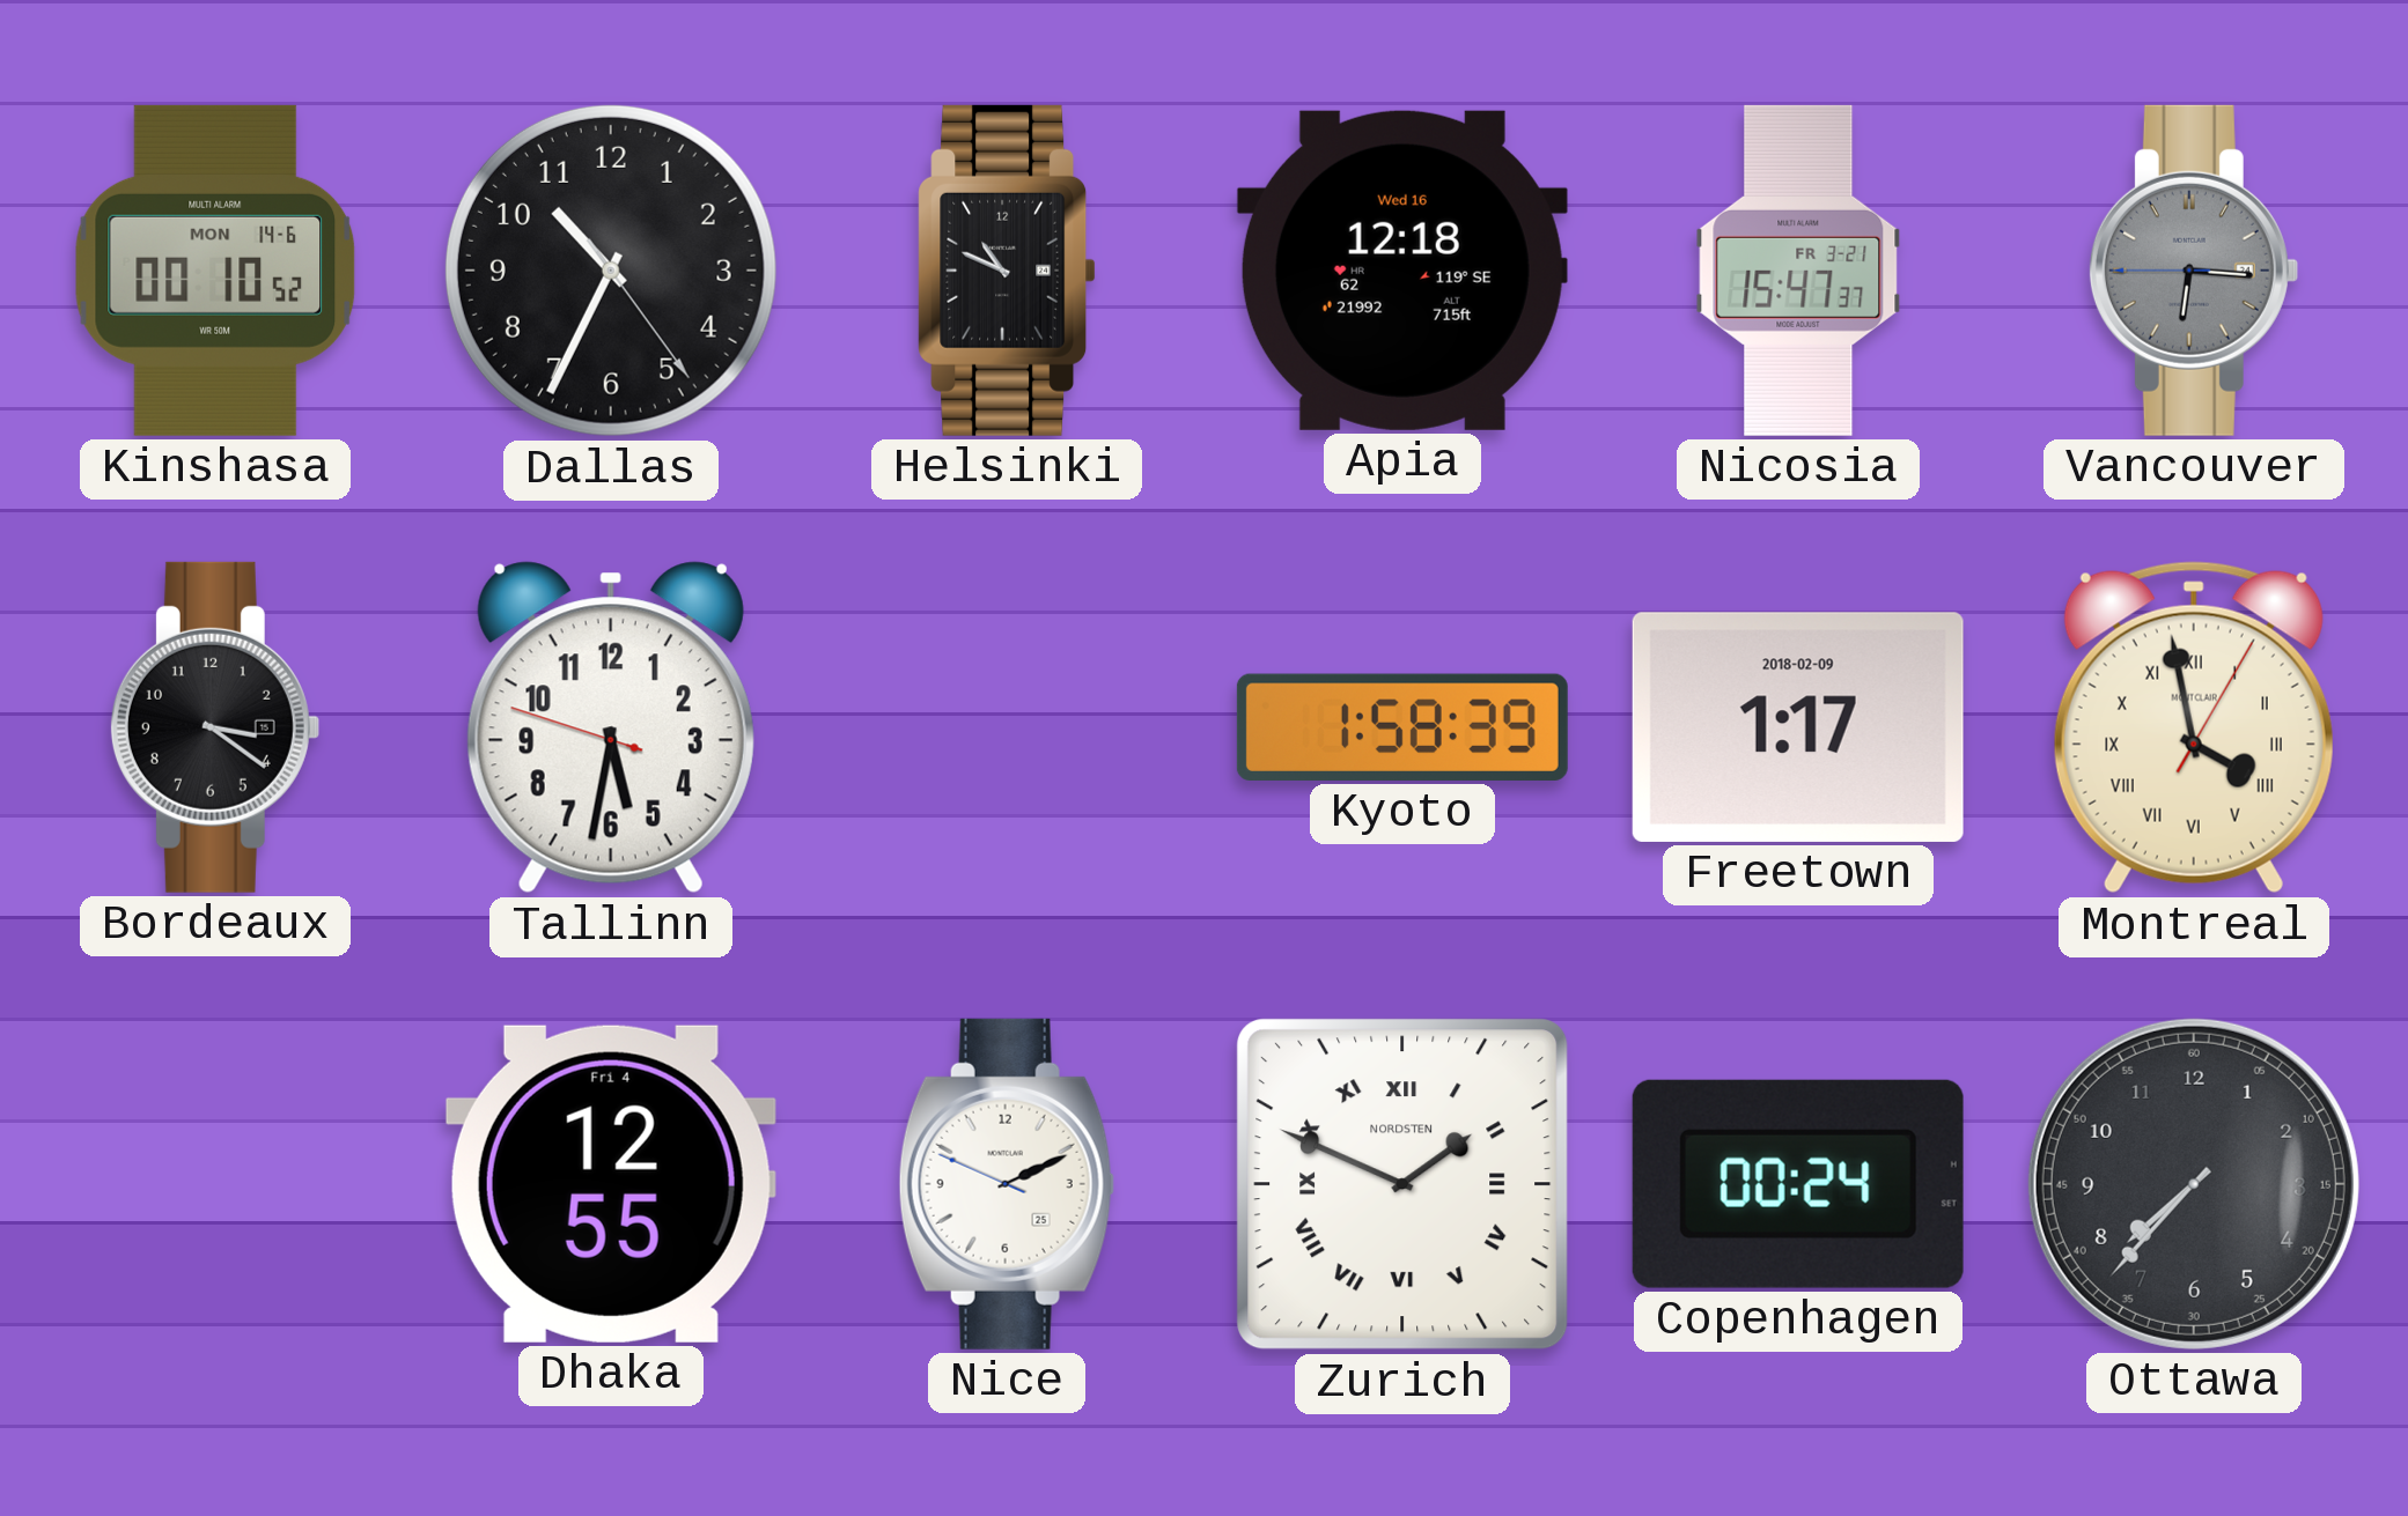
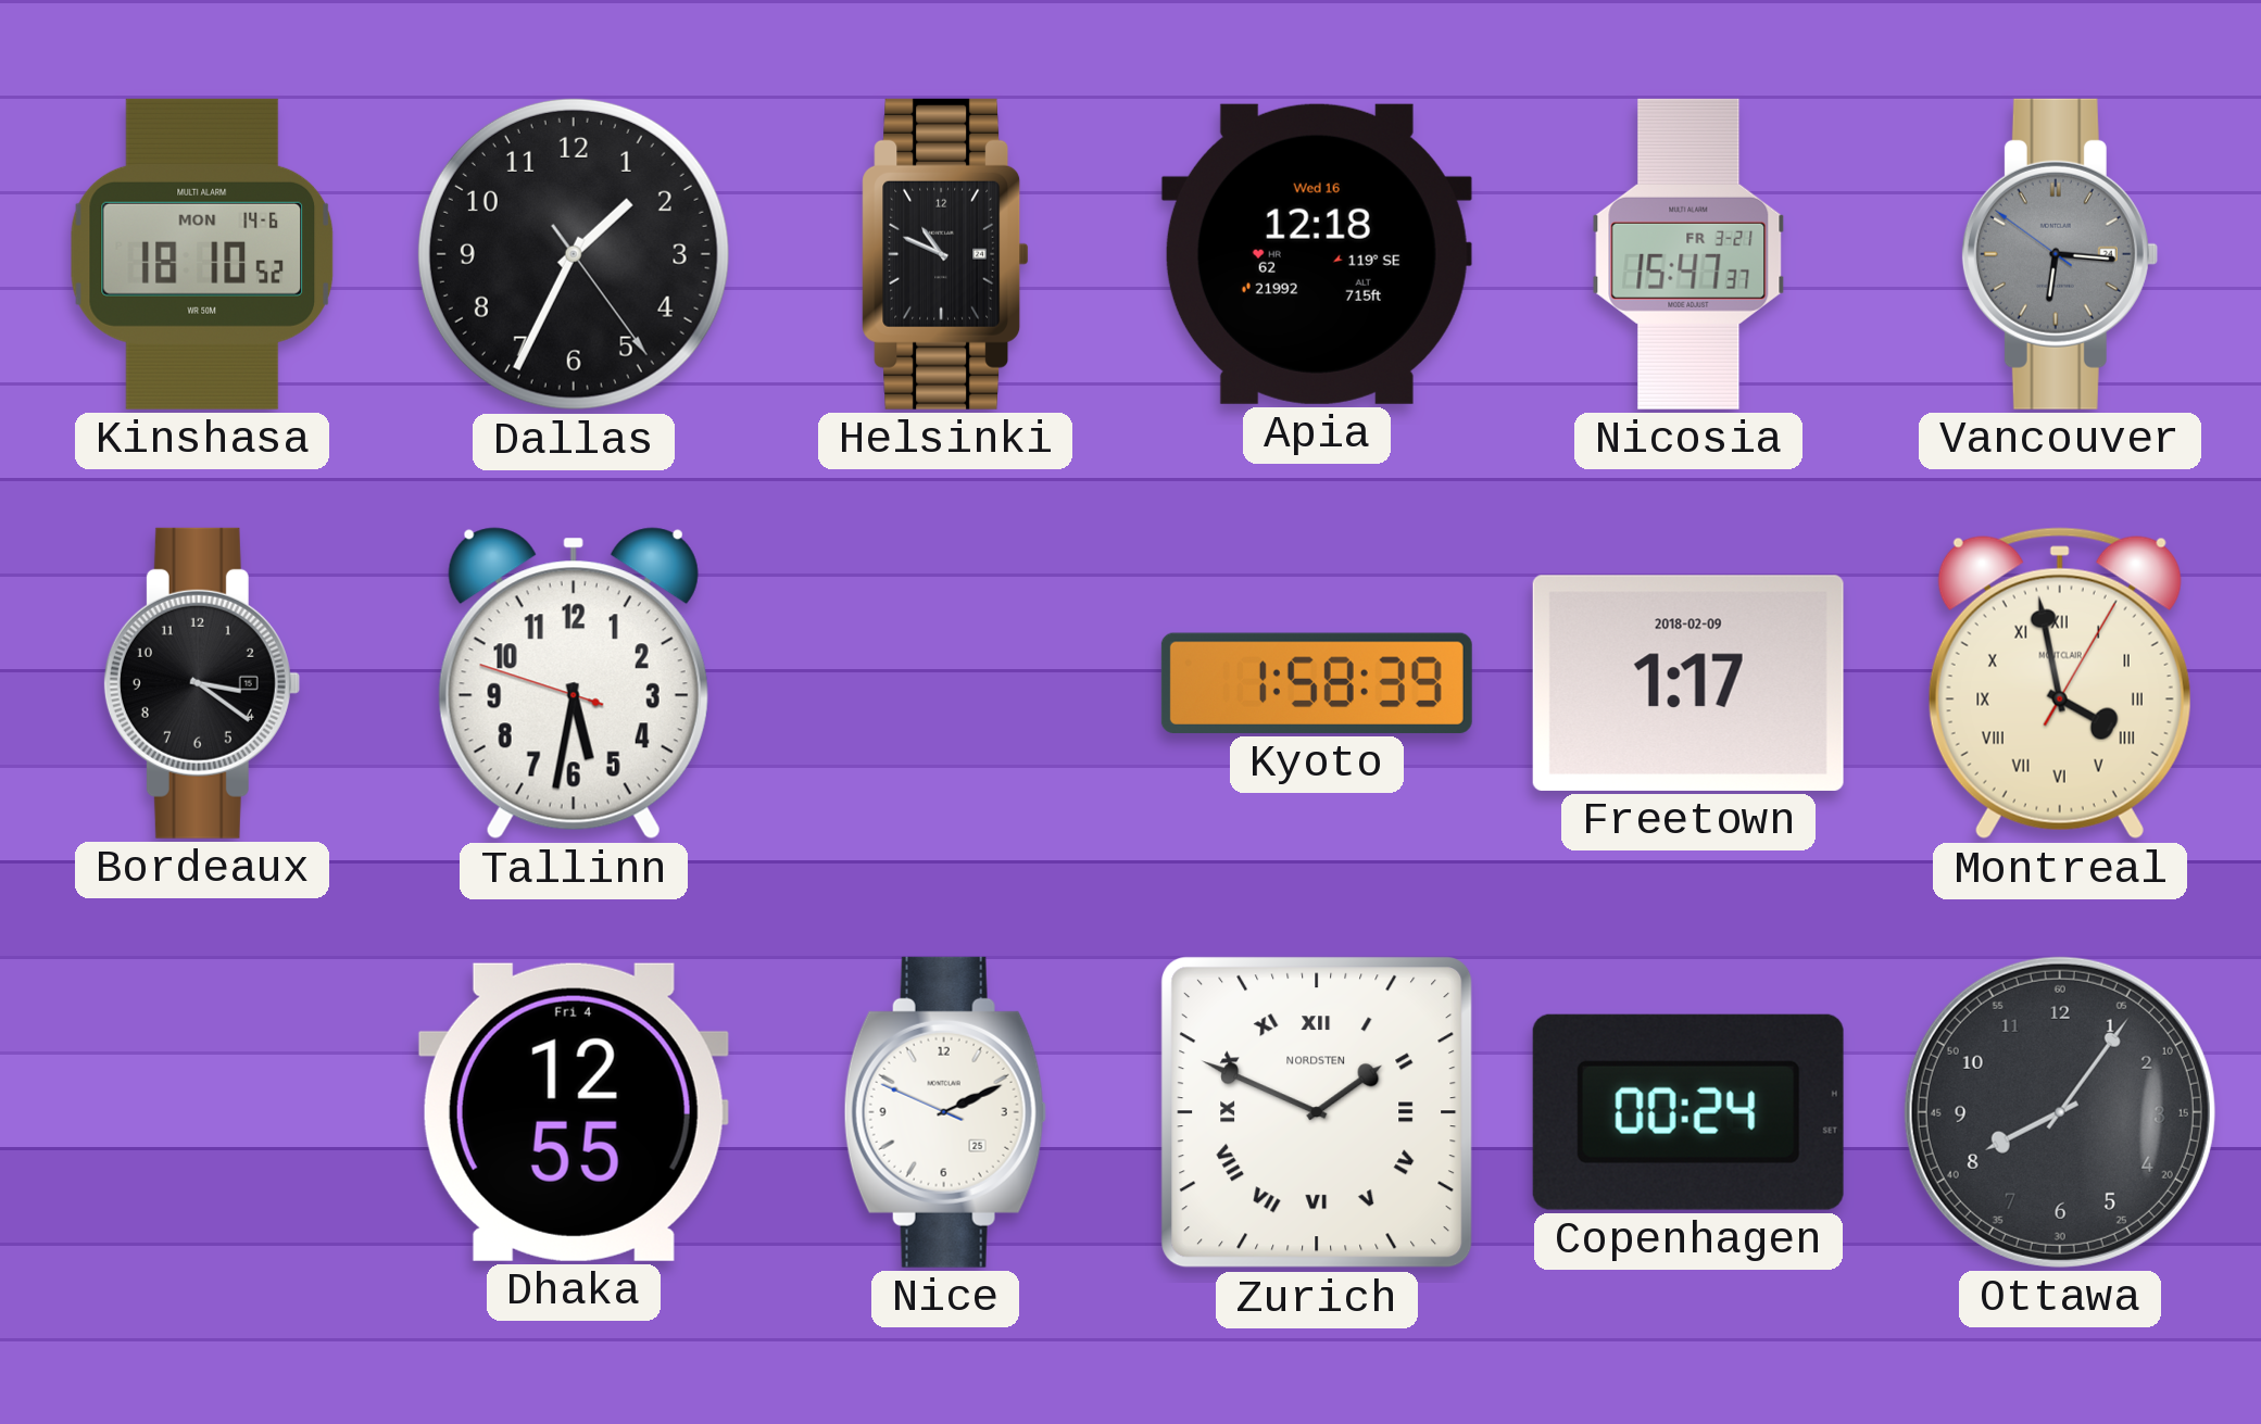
Kinshasa: 00:10 -> 18:10
Dallas: 10:34 -> 1:34
Vancouver: 6:15:45 -> 6:15:51
Ottawa: 7:37 -> 8:06
